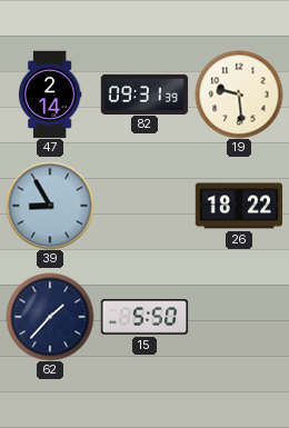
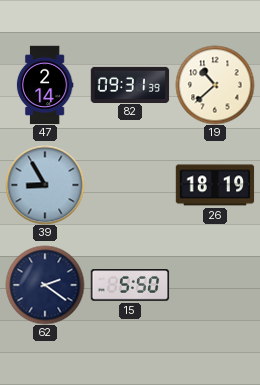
19: 9:29 -> 10:38
26: 18:22 -> 18:19
62: 1:37 -> 2:21
